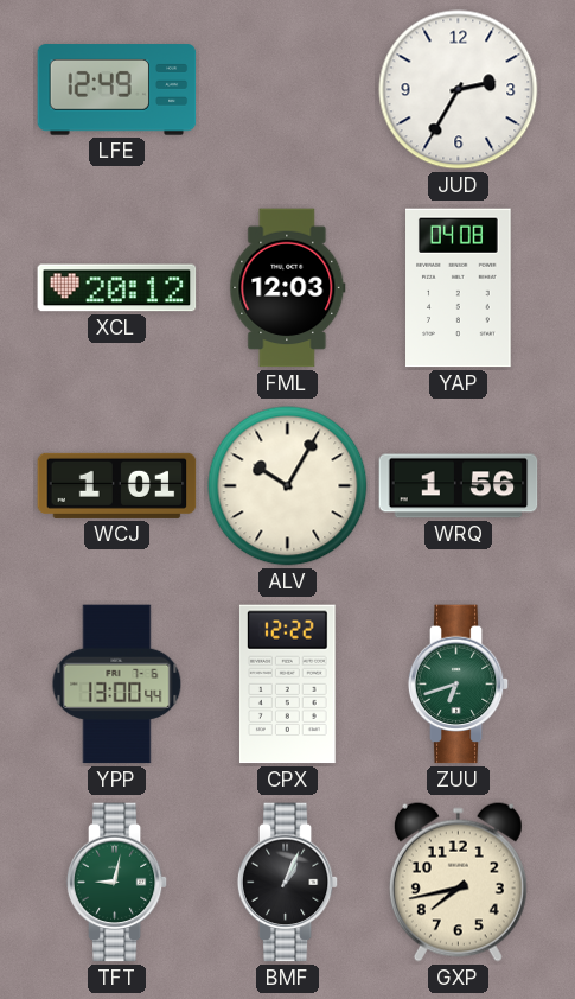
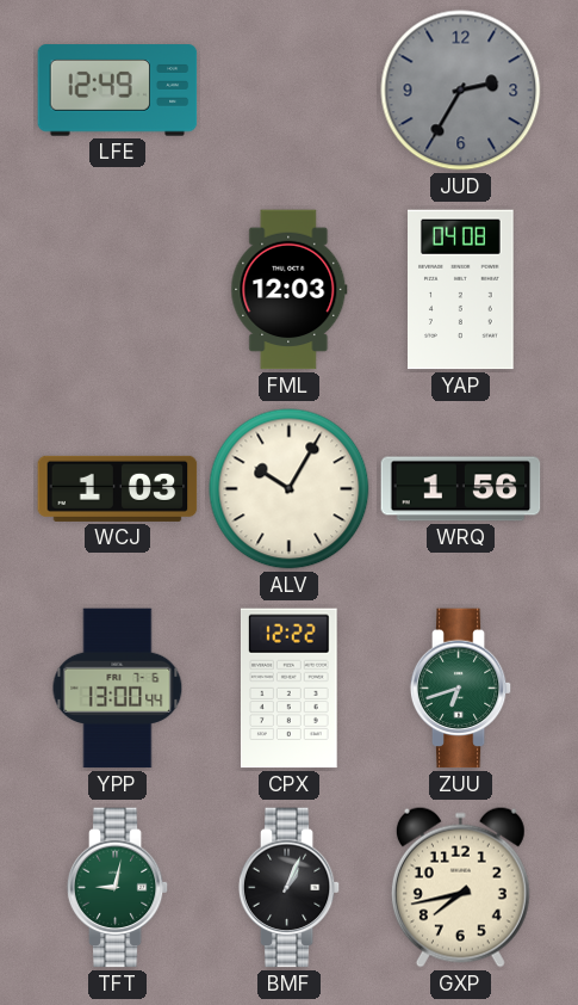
JUD dial: white -> grey
XCL: 20:12 -> none
WCJ: 1:01 -> 1:03
